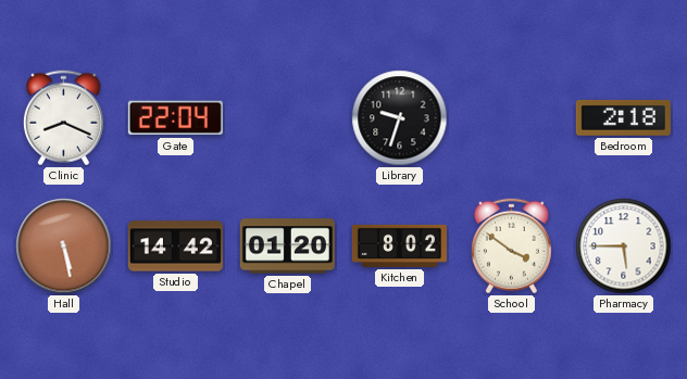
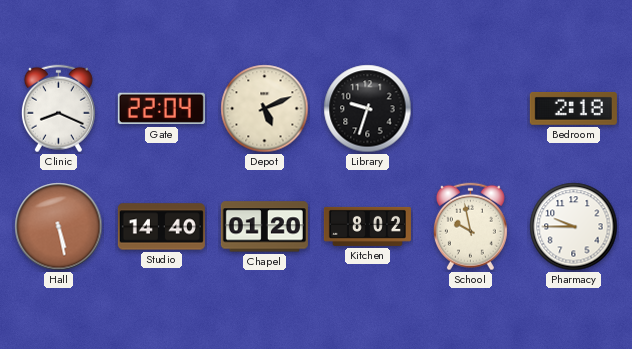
Depot: none -> 5:11
Studio: 14:42 -> 14:40
School: 3:51 -> 9:58
Pharmacy: 5:45 -> 9:45
